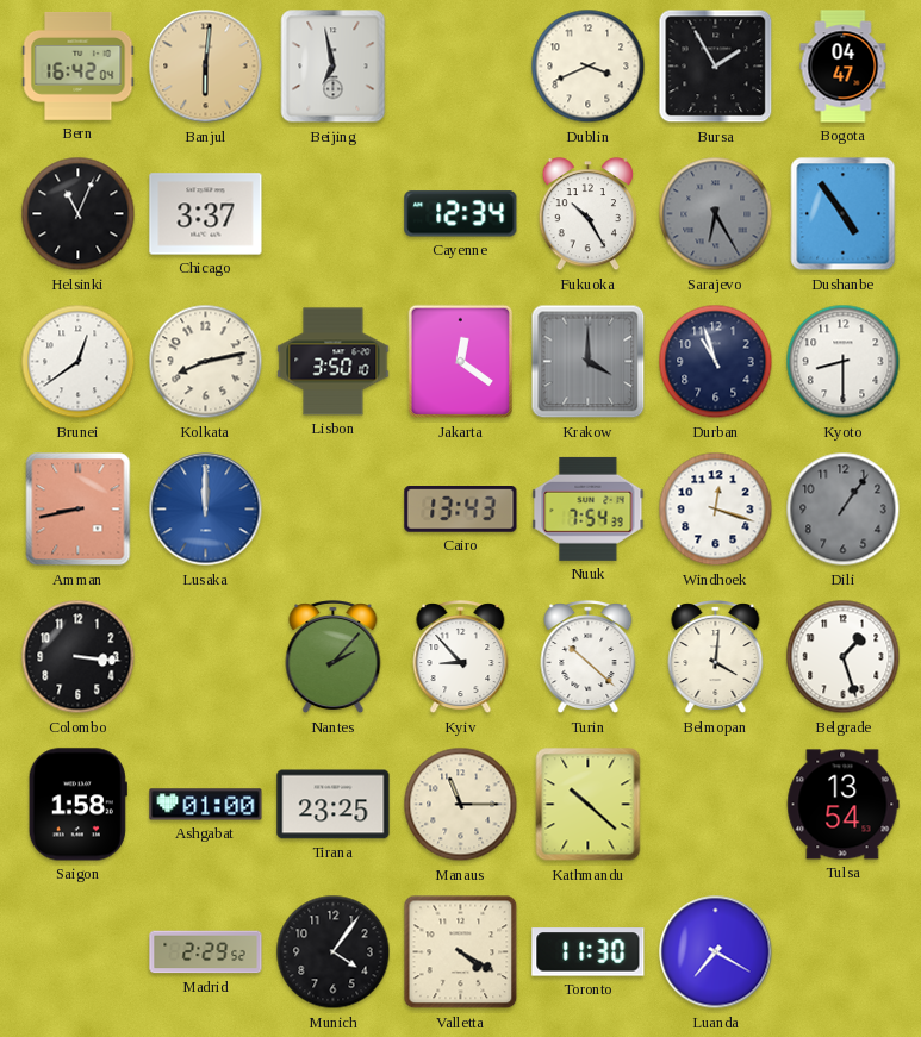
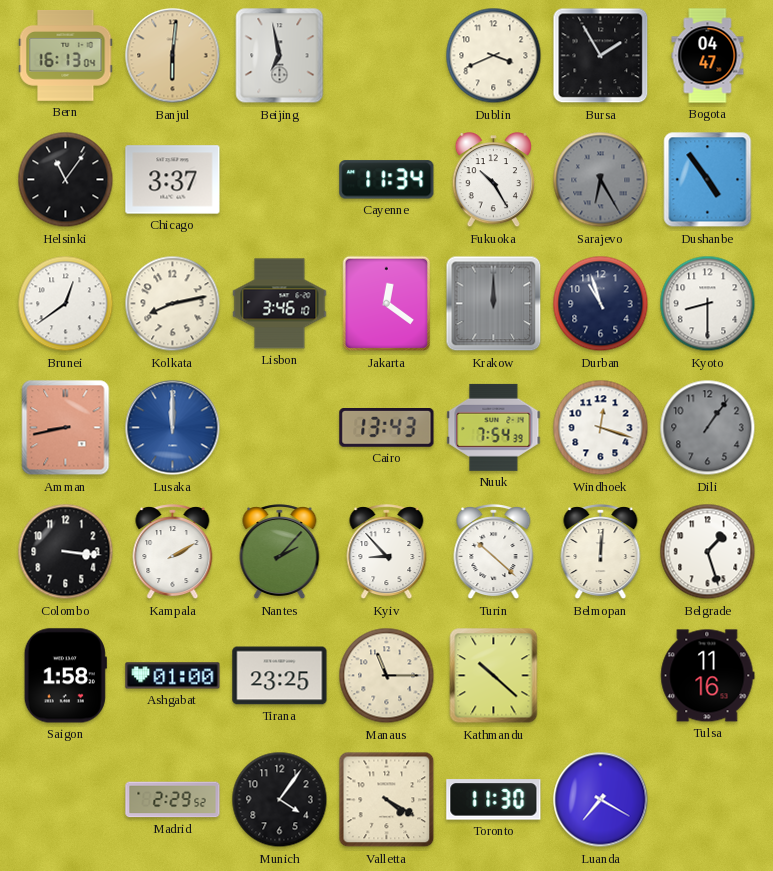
Bern: 16:42 -> 16:13
Helsinki: 11:04 -> 11:06
Cayenne: 12:34 -> 11:34
Lisbon: 3:50 -> 3:46
Krakow: 4:00 -> 12:00
Kampala: none -> 2:10
Belmopan: 4:01 -> 12:01
Tulsa: 13:54 -> 11:16
